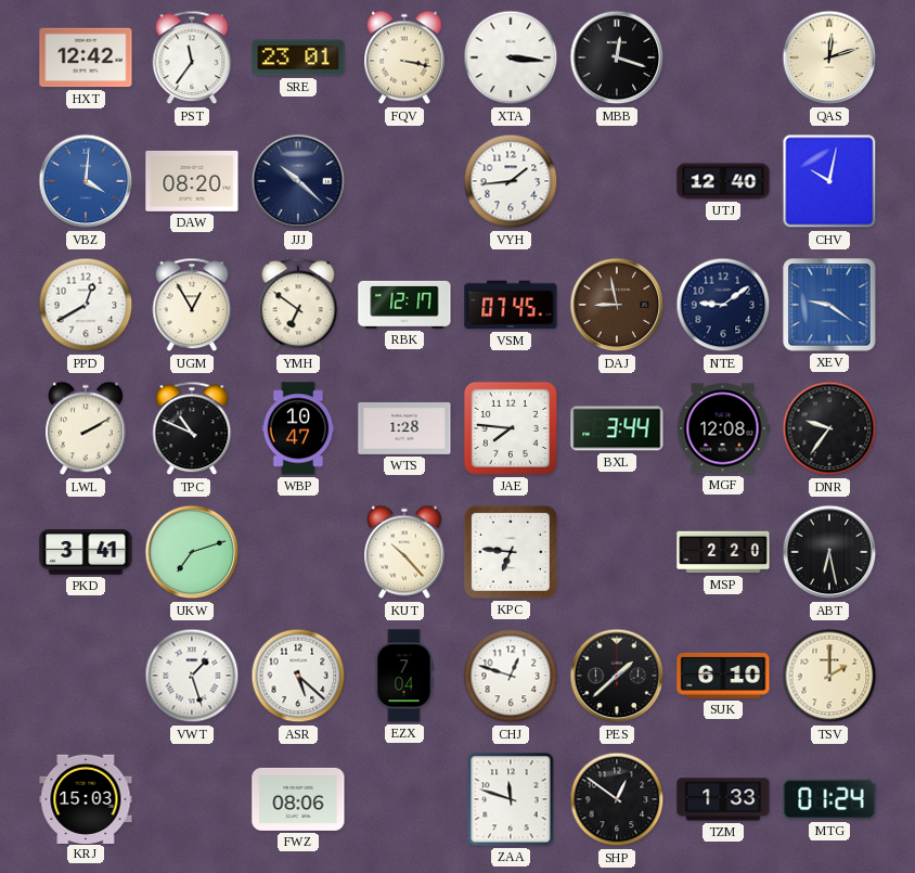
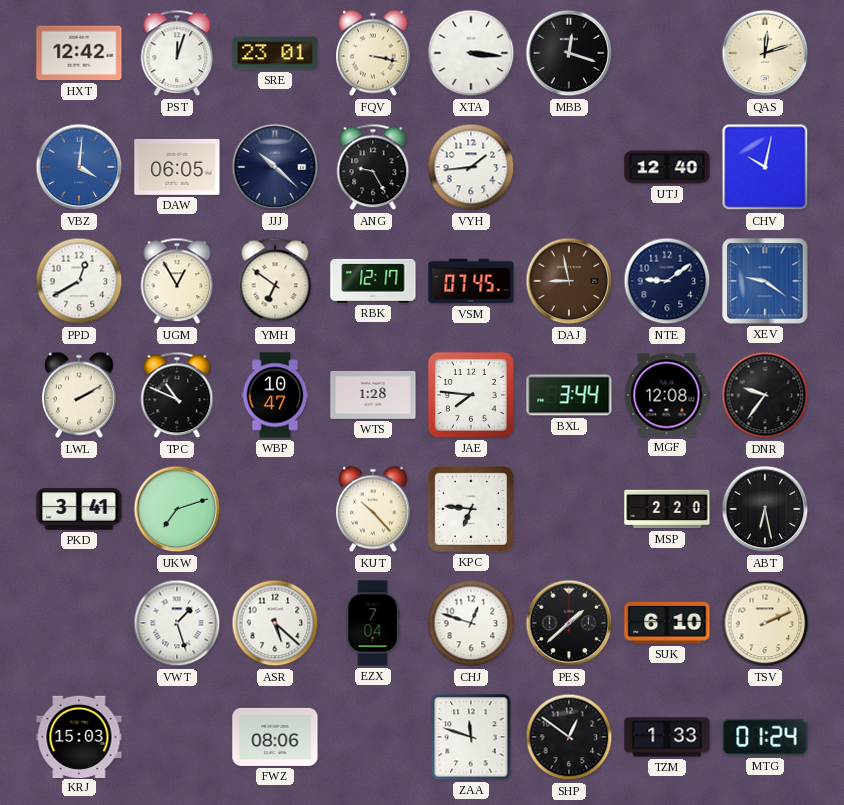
PST: 11:36 -> 12:03
DAW: 08:20 -> 06:05
ANG: none -> 9:25
TSV: 2:00 -> 2:11
